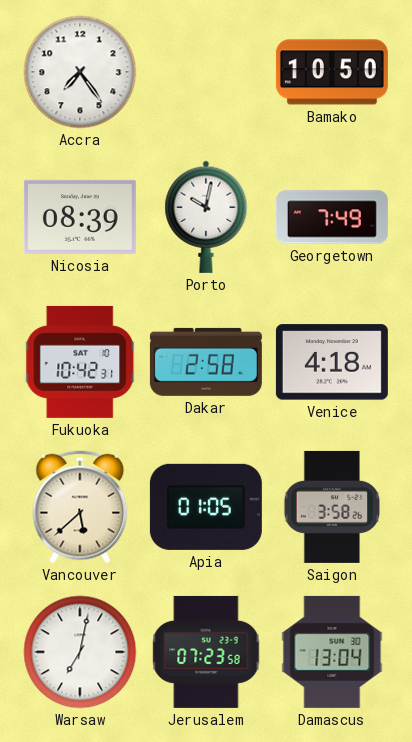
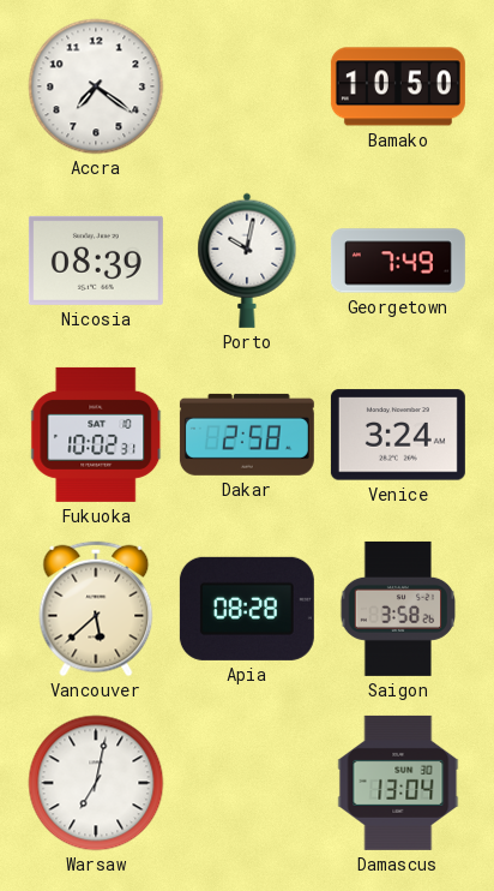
Accra: 7:24 -> 7:21
Fukuoka: 10:42 -> 10:02
Venice: 4:18 -> 3:24
Apia: 01:05 -> 08:28
Jerusalem: 07:23 -> none
